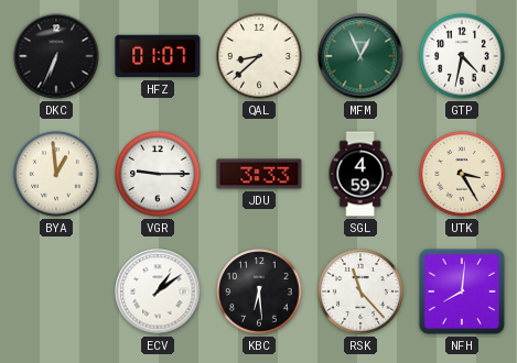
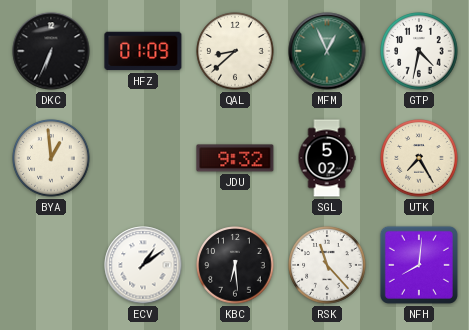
HFZ: 01:07 -> 01:09
VGR: 9:15 -> none
JDU: 3:33 -> 9:32
SGL: 4:59 -> 5:02
UTK: 3:25 -> 7:25
